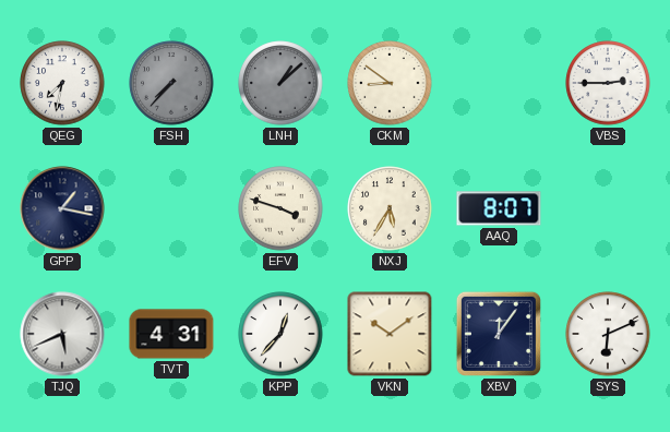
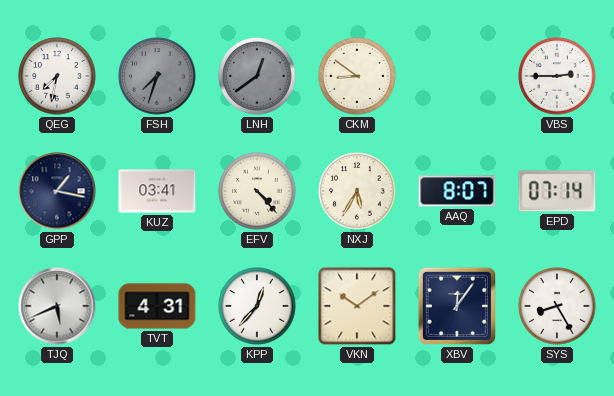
FSH: 7:37 -> 7:33
LNH: 1:08 -> 12:39
KUZ: none -> 03:41
EFV: 3:48 -> 4:23
EPD: none -> 07:14
SYS: 6:11 -> 8:25
